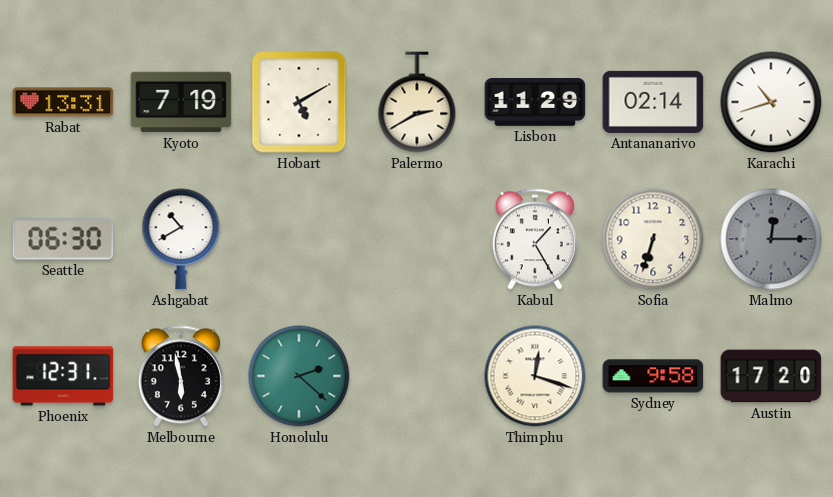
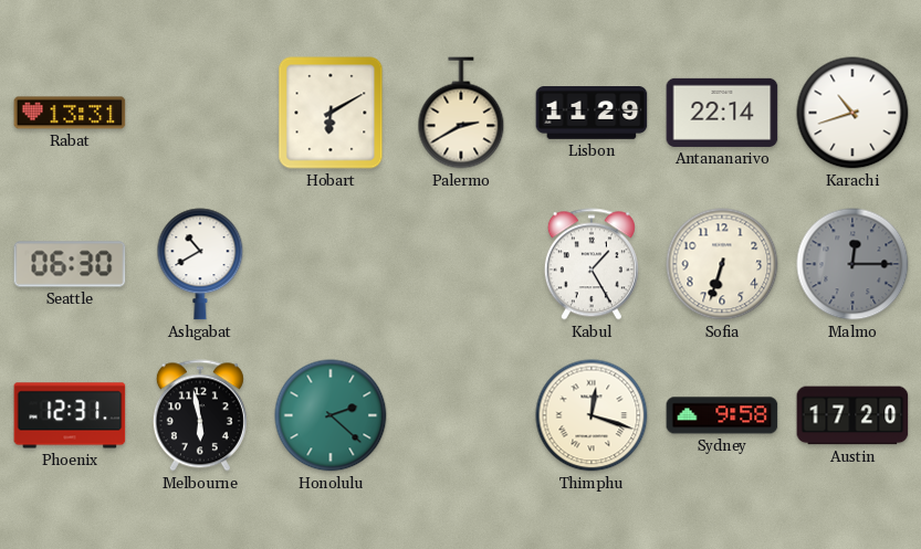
Kyoto: 7:19 -> none
Hobart: 5:10 -> 6:10
Antananarivo: 02:14 -> 22:14
